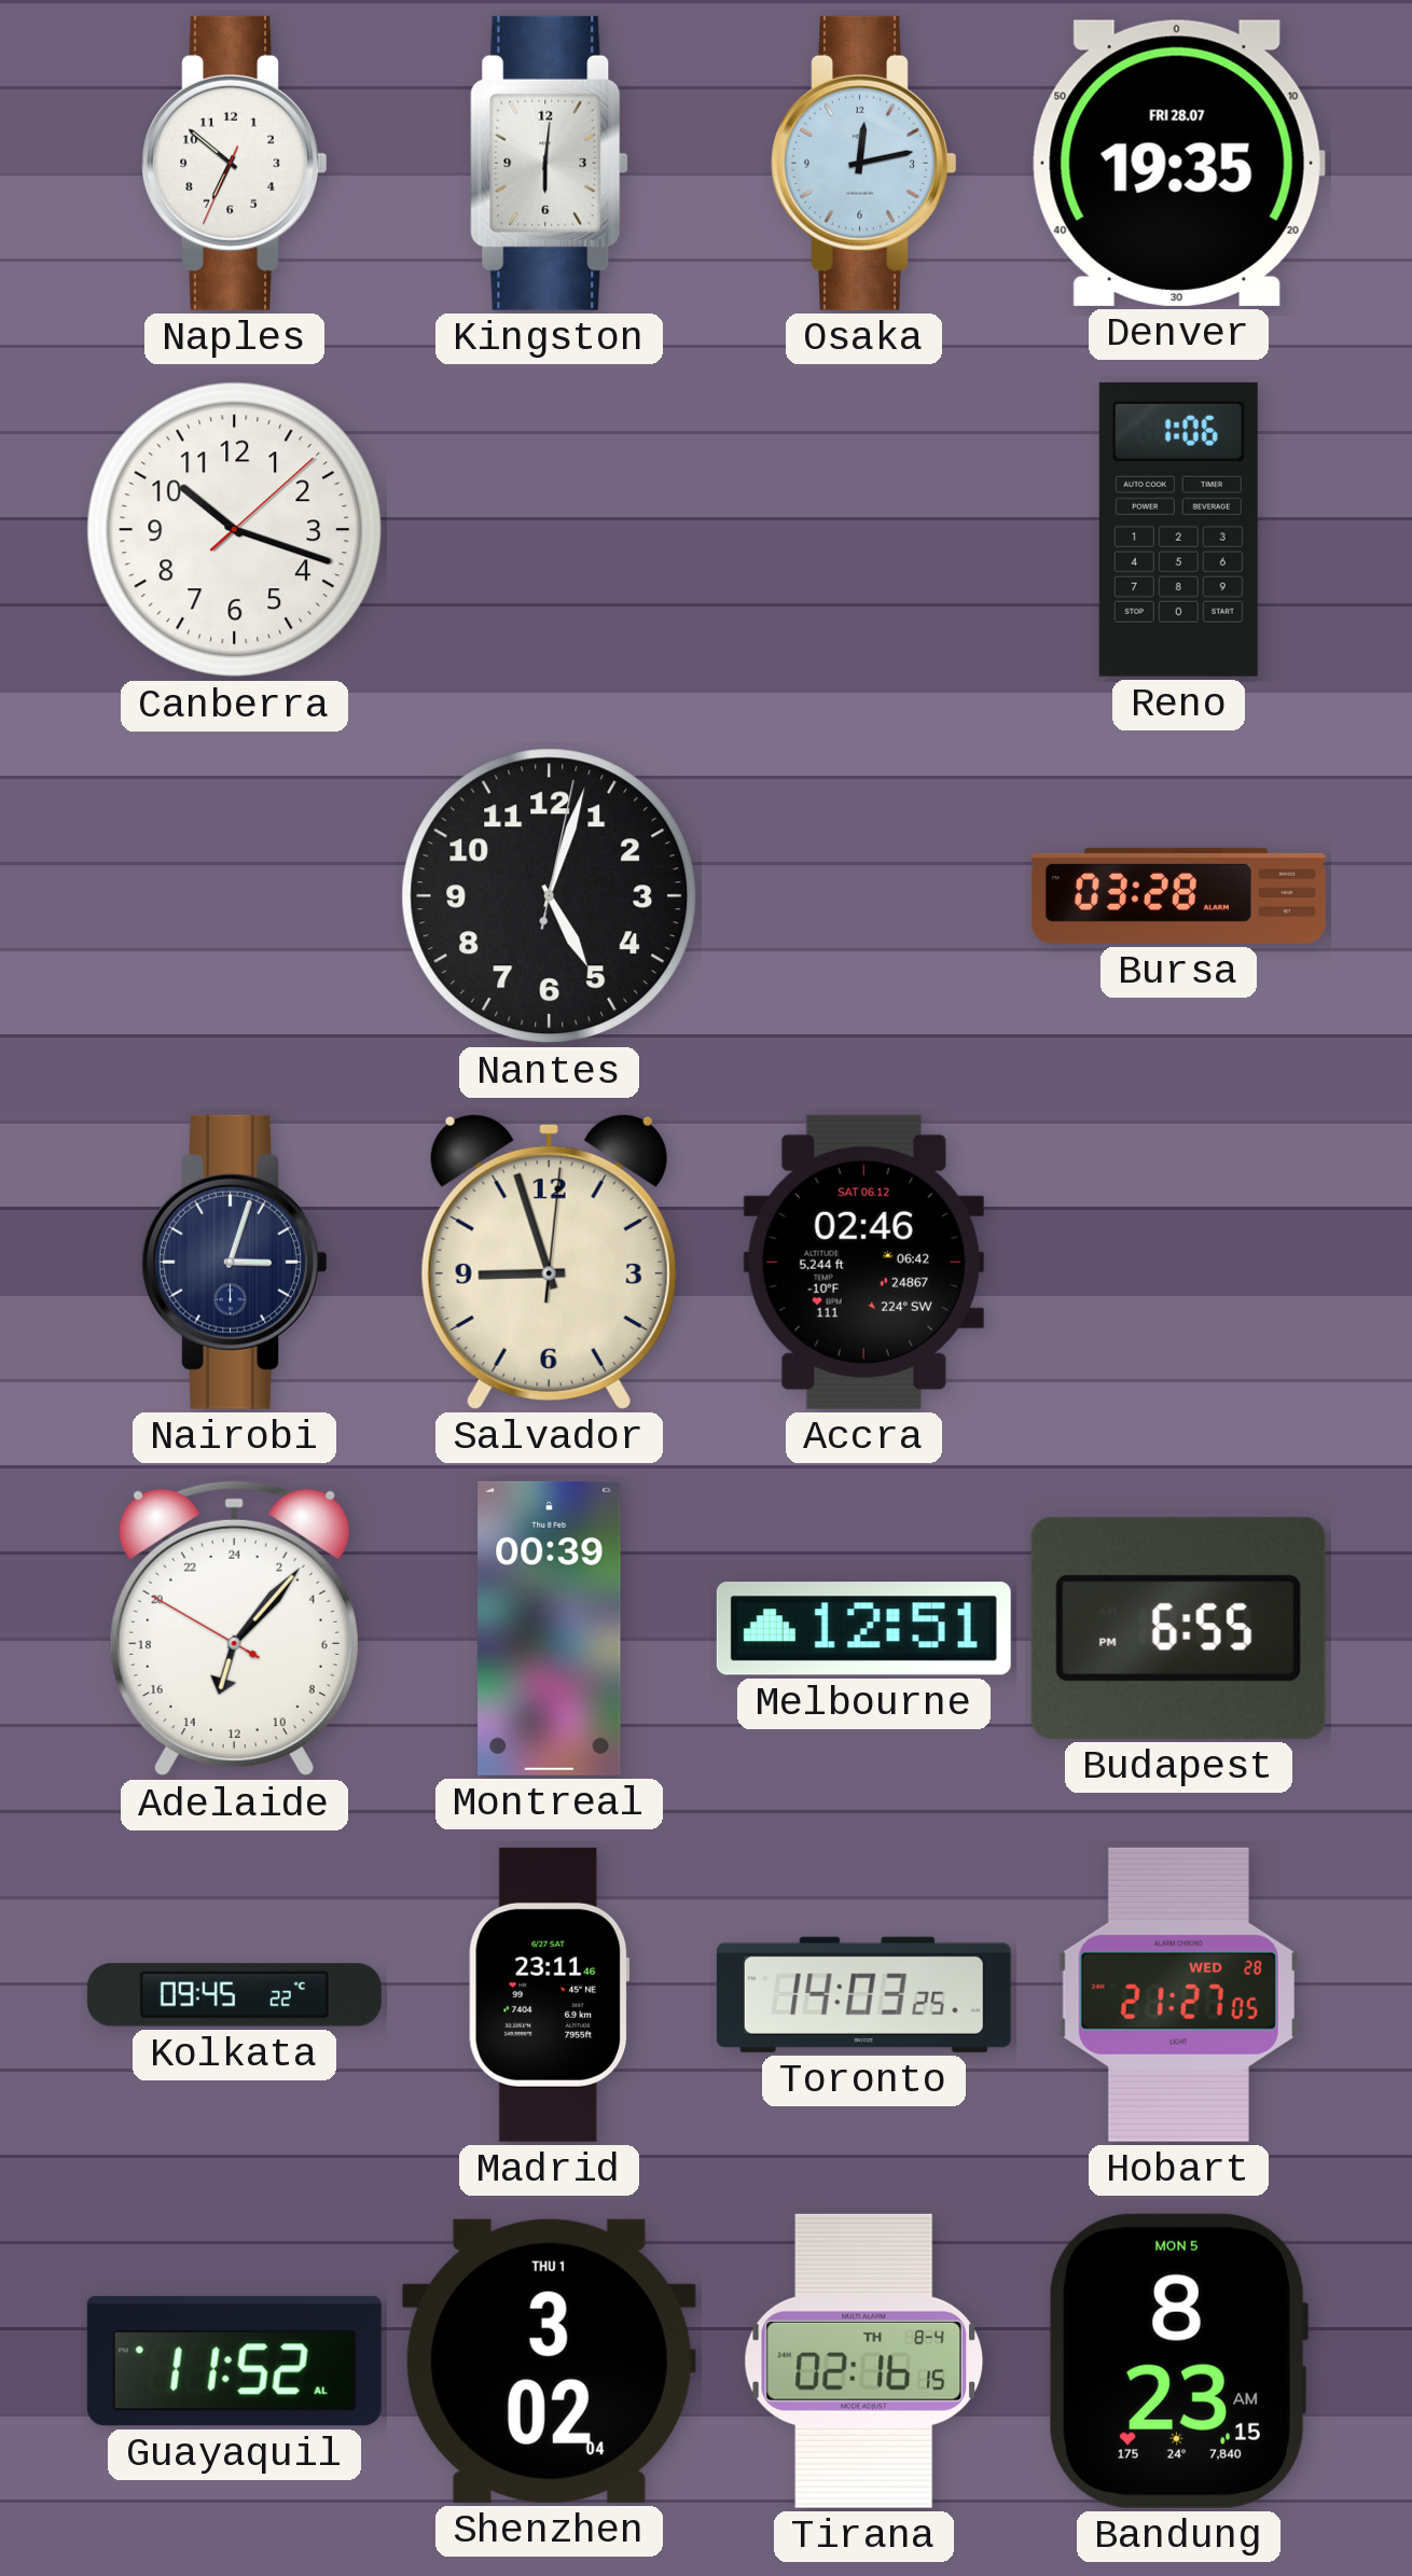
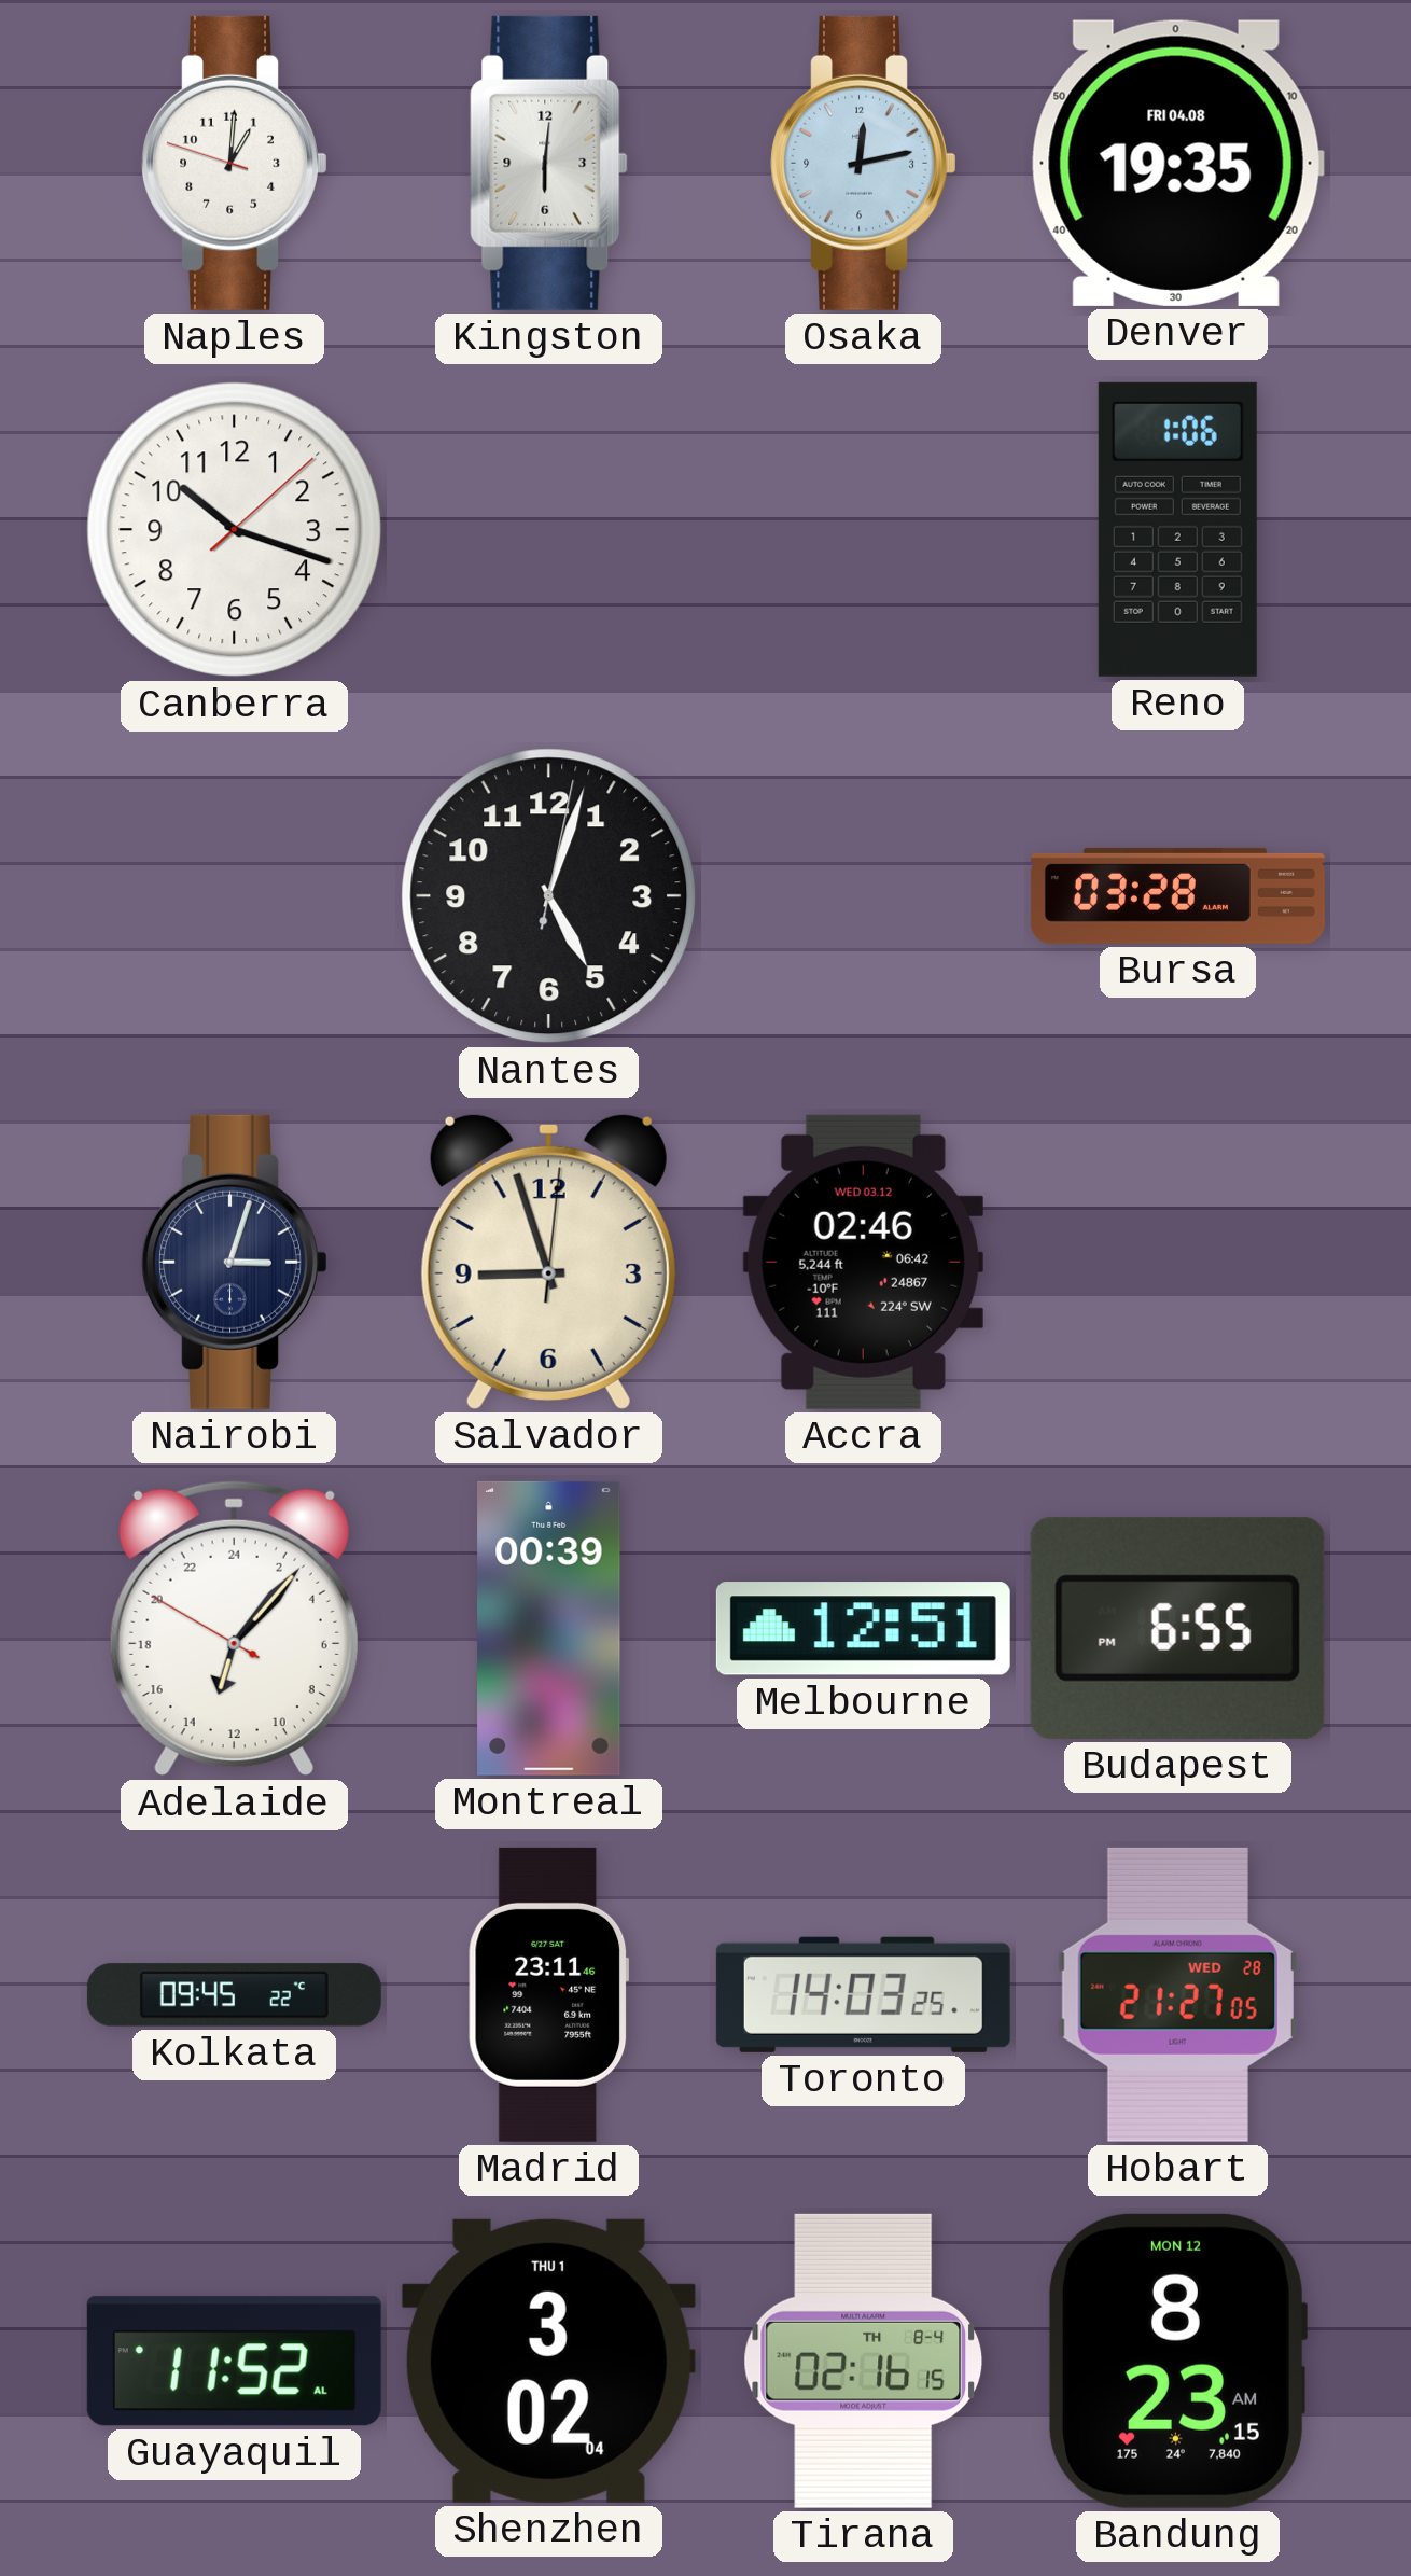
Naples: 6:51 -> 1:00
Denver date: FRI 28.07 -> FRI 04.08
Accra date: SAT 06.12 -> WED 03.12
Bandung date: MON 5 -> MON 12
